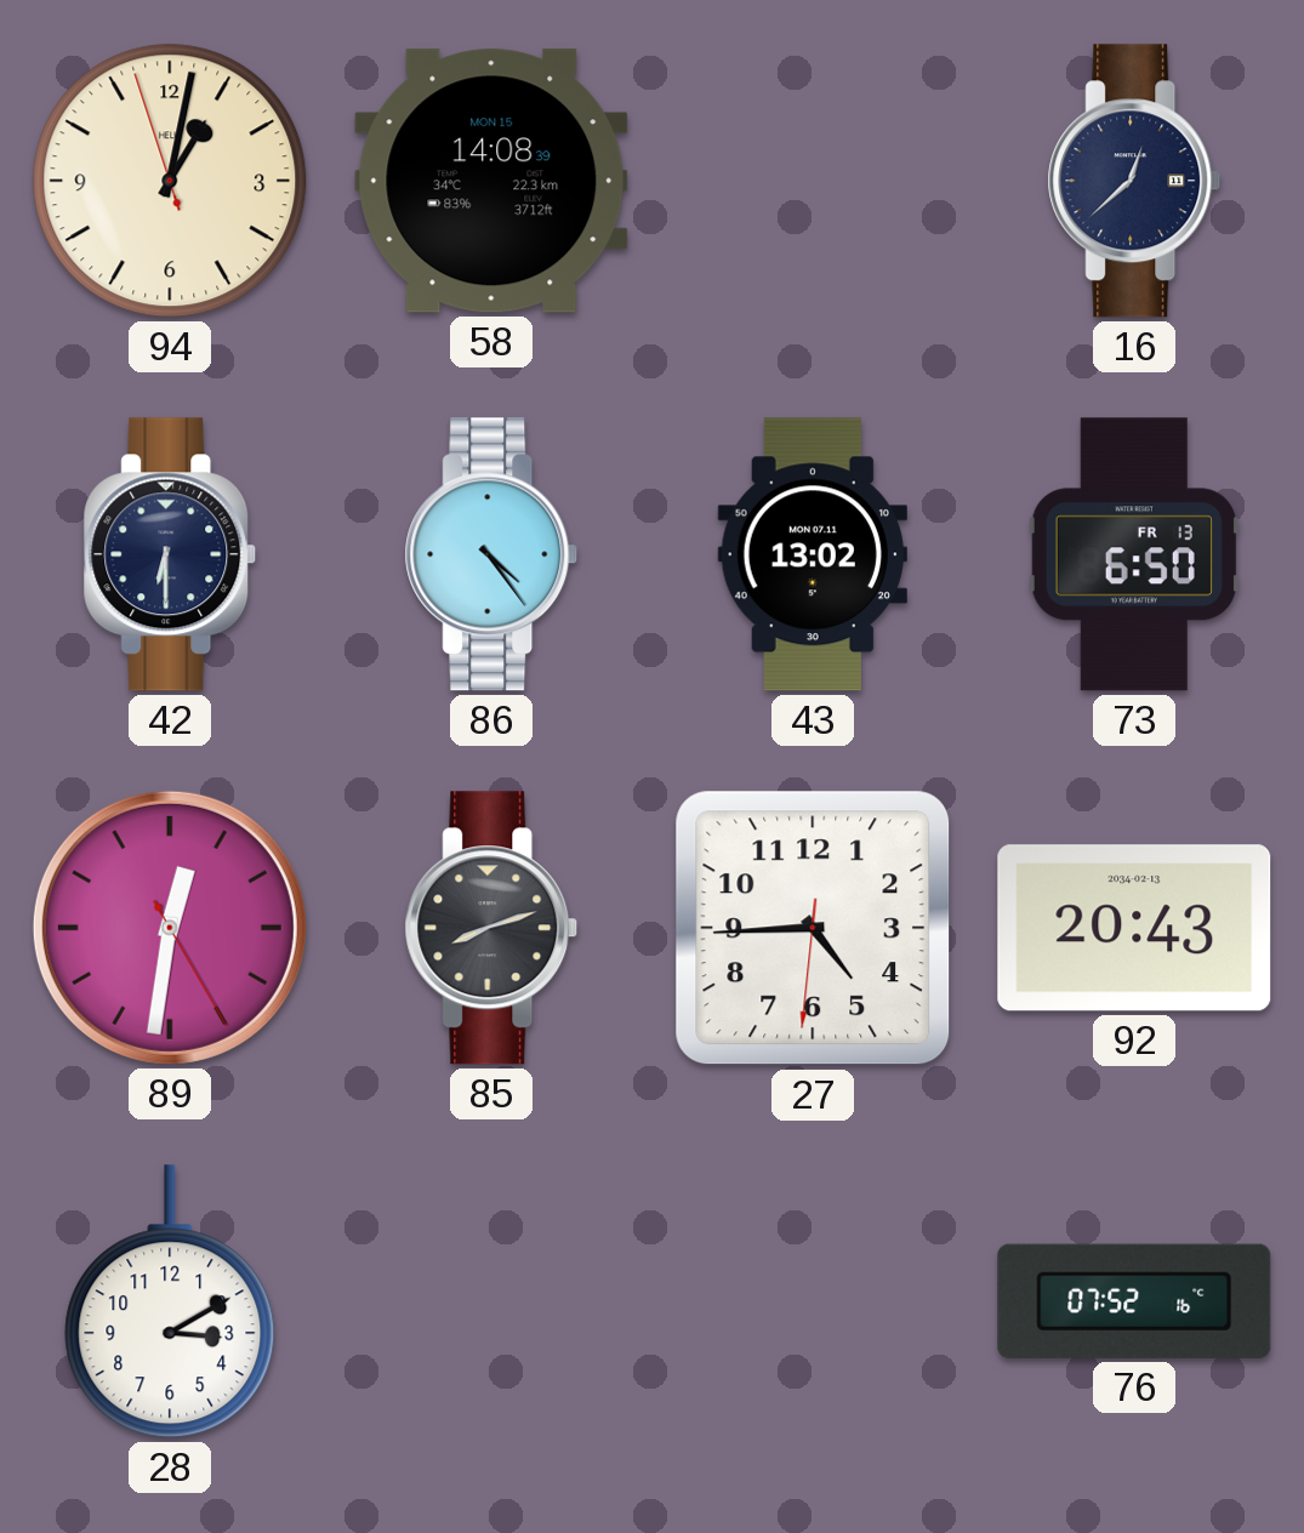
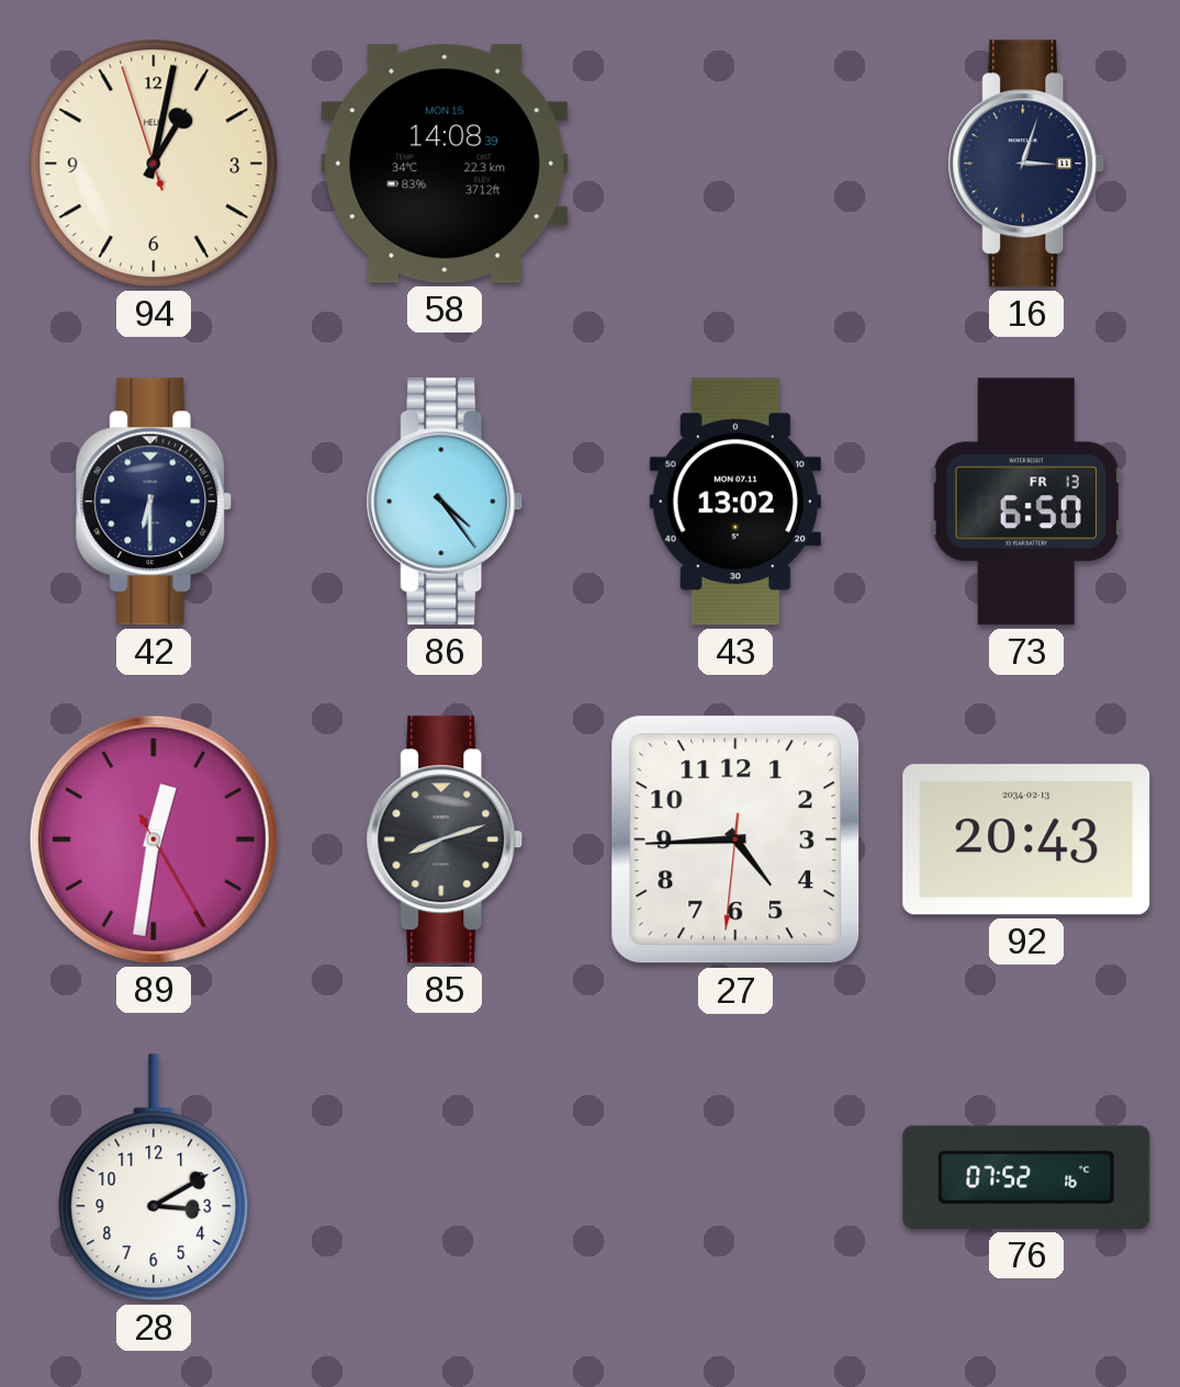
16: 12:38 -> 3:03
